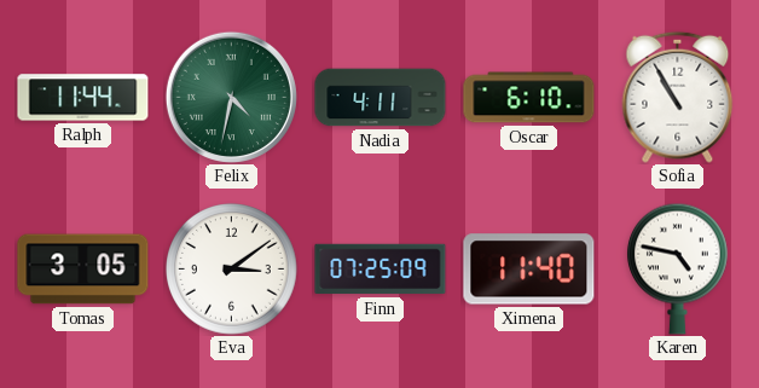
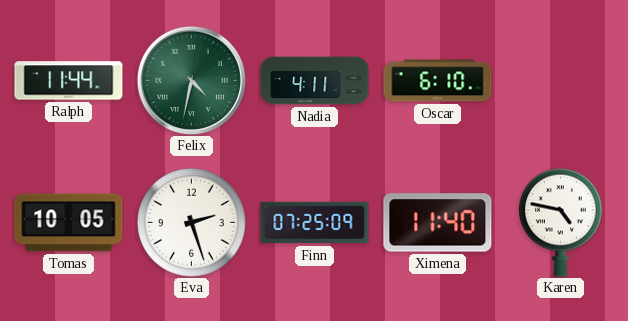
Sofia: 10:55 -> none
Tomas: 3:05 -> 10:05
Eva: 3:09 -> 2:27
